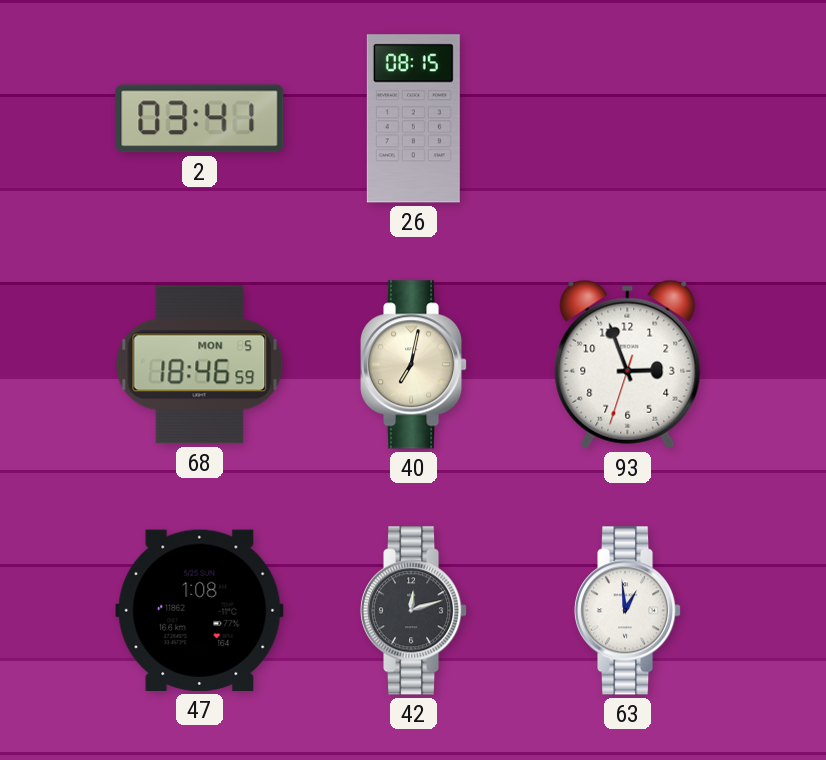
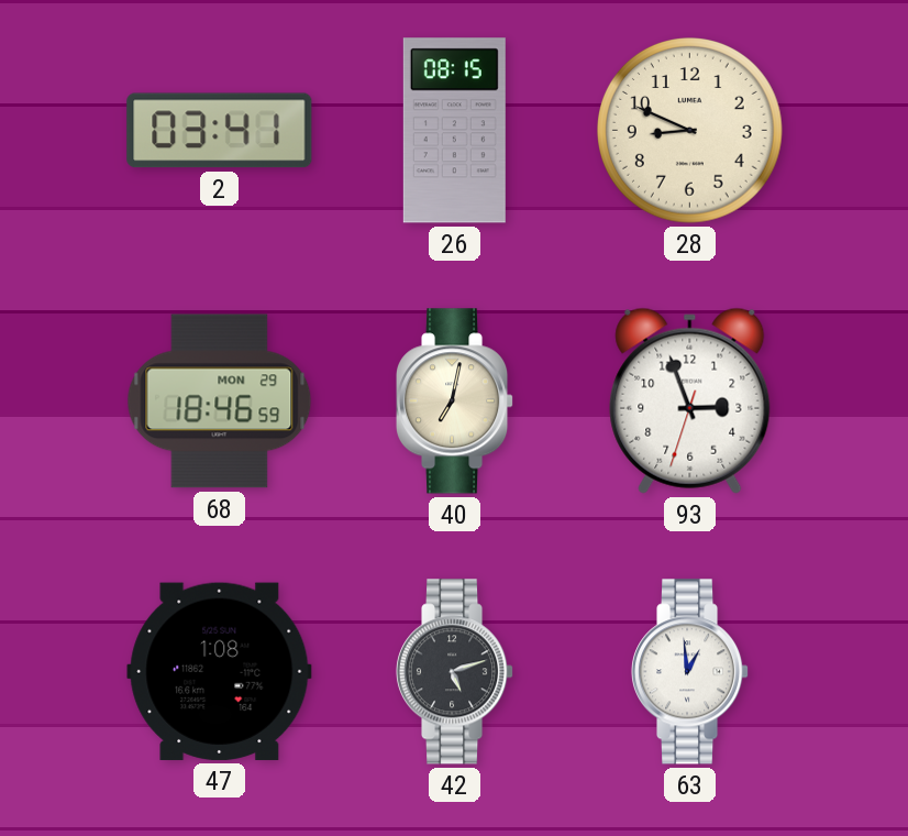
28: none -> 8:49
68 date: MON 5 -> MON 29
42: 12:12 -> 5:12
